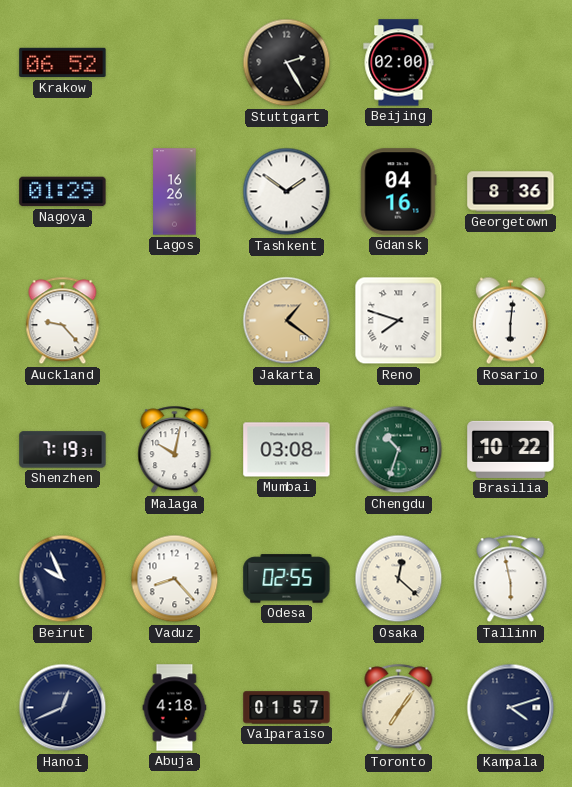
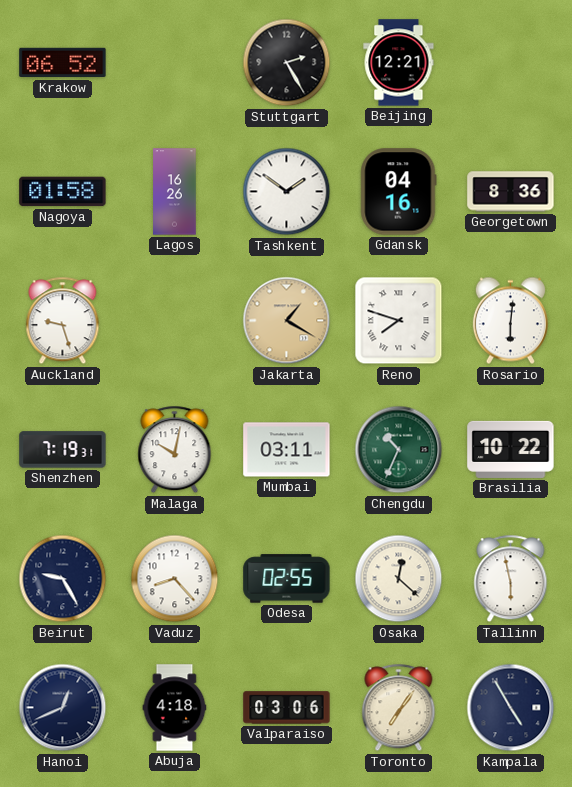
Beijing: 02:00 -> 12:21
Nagoya: 01:29 -> 01:58
Auckland: 9:23 -> 9:27
Jakarta: 1:21 -> 1:20
Mumbai: 03:08 -> 03:11
Chengdu: 10:33 -> 10:34
Beirut: 9:56 -> 9:25
Valparaiso: 01:57 -> 03:06
Kampala: 4:12 -> 4:55
